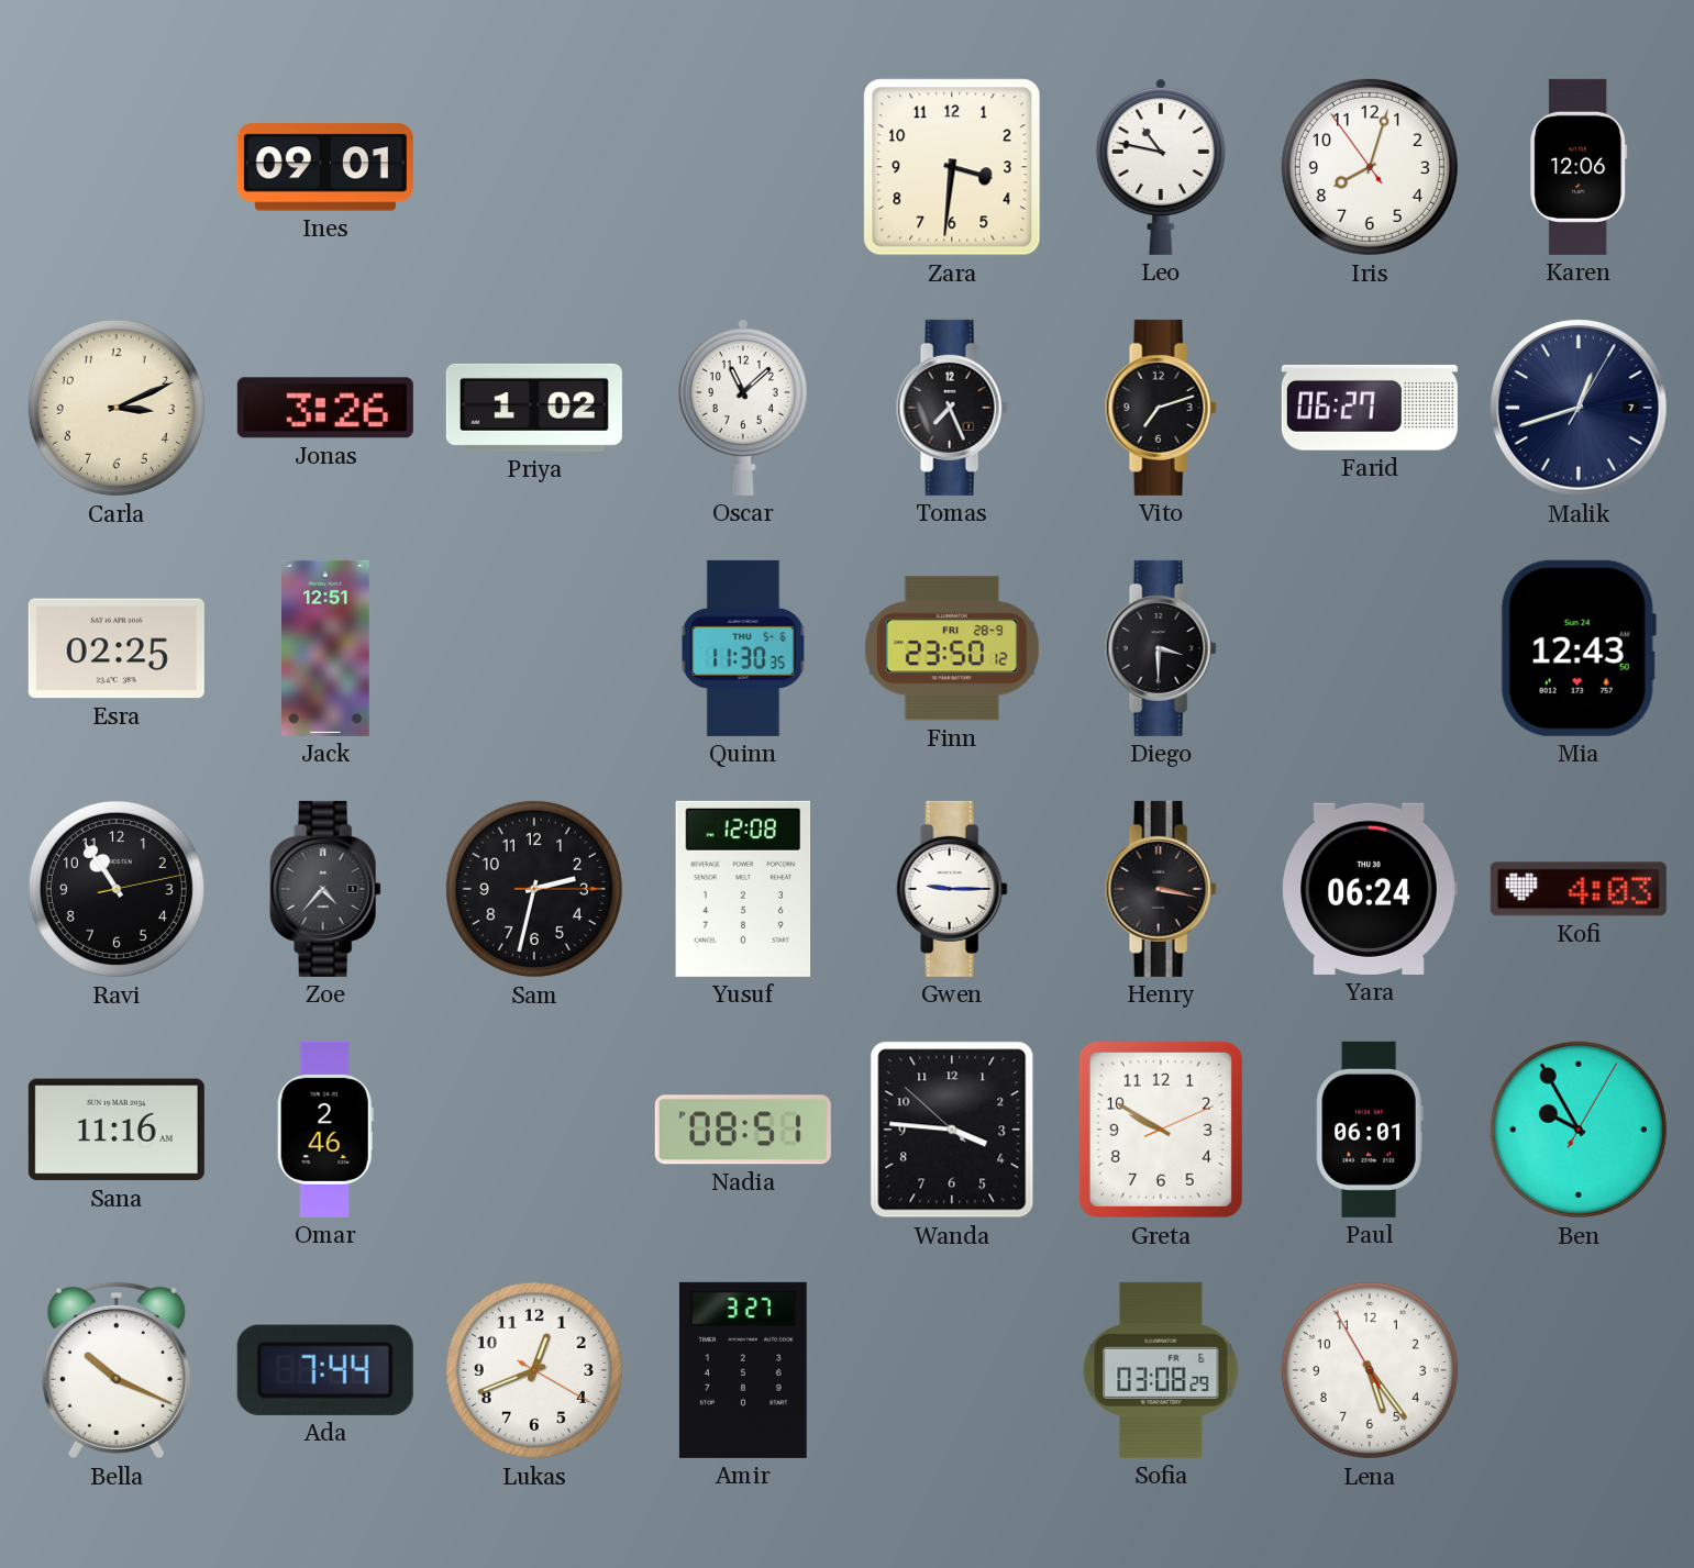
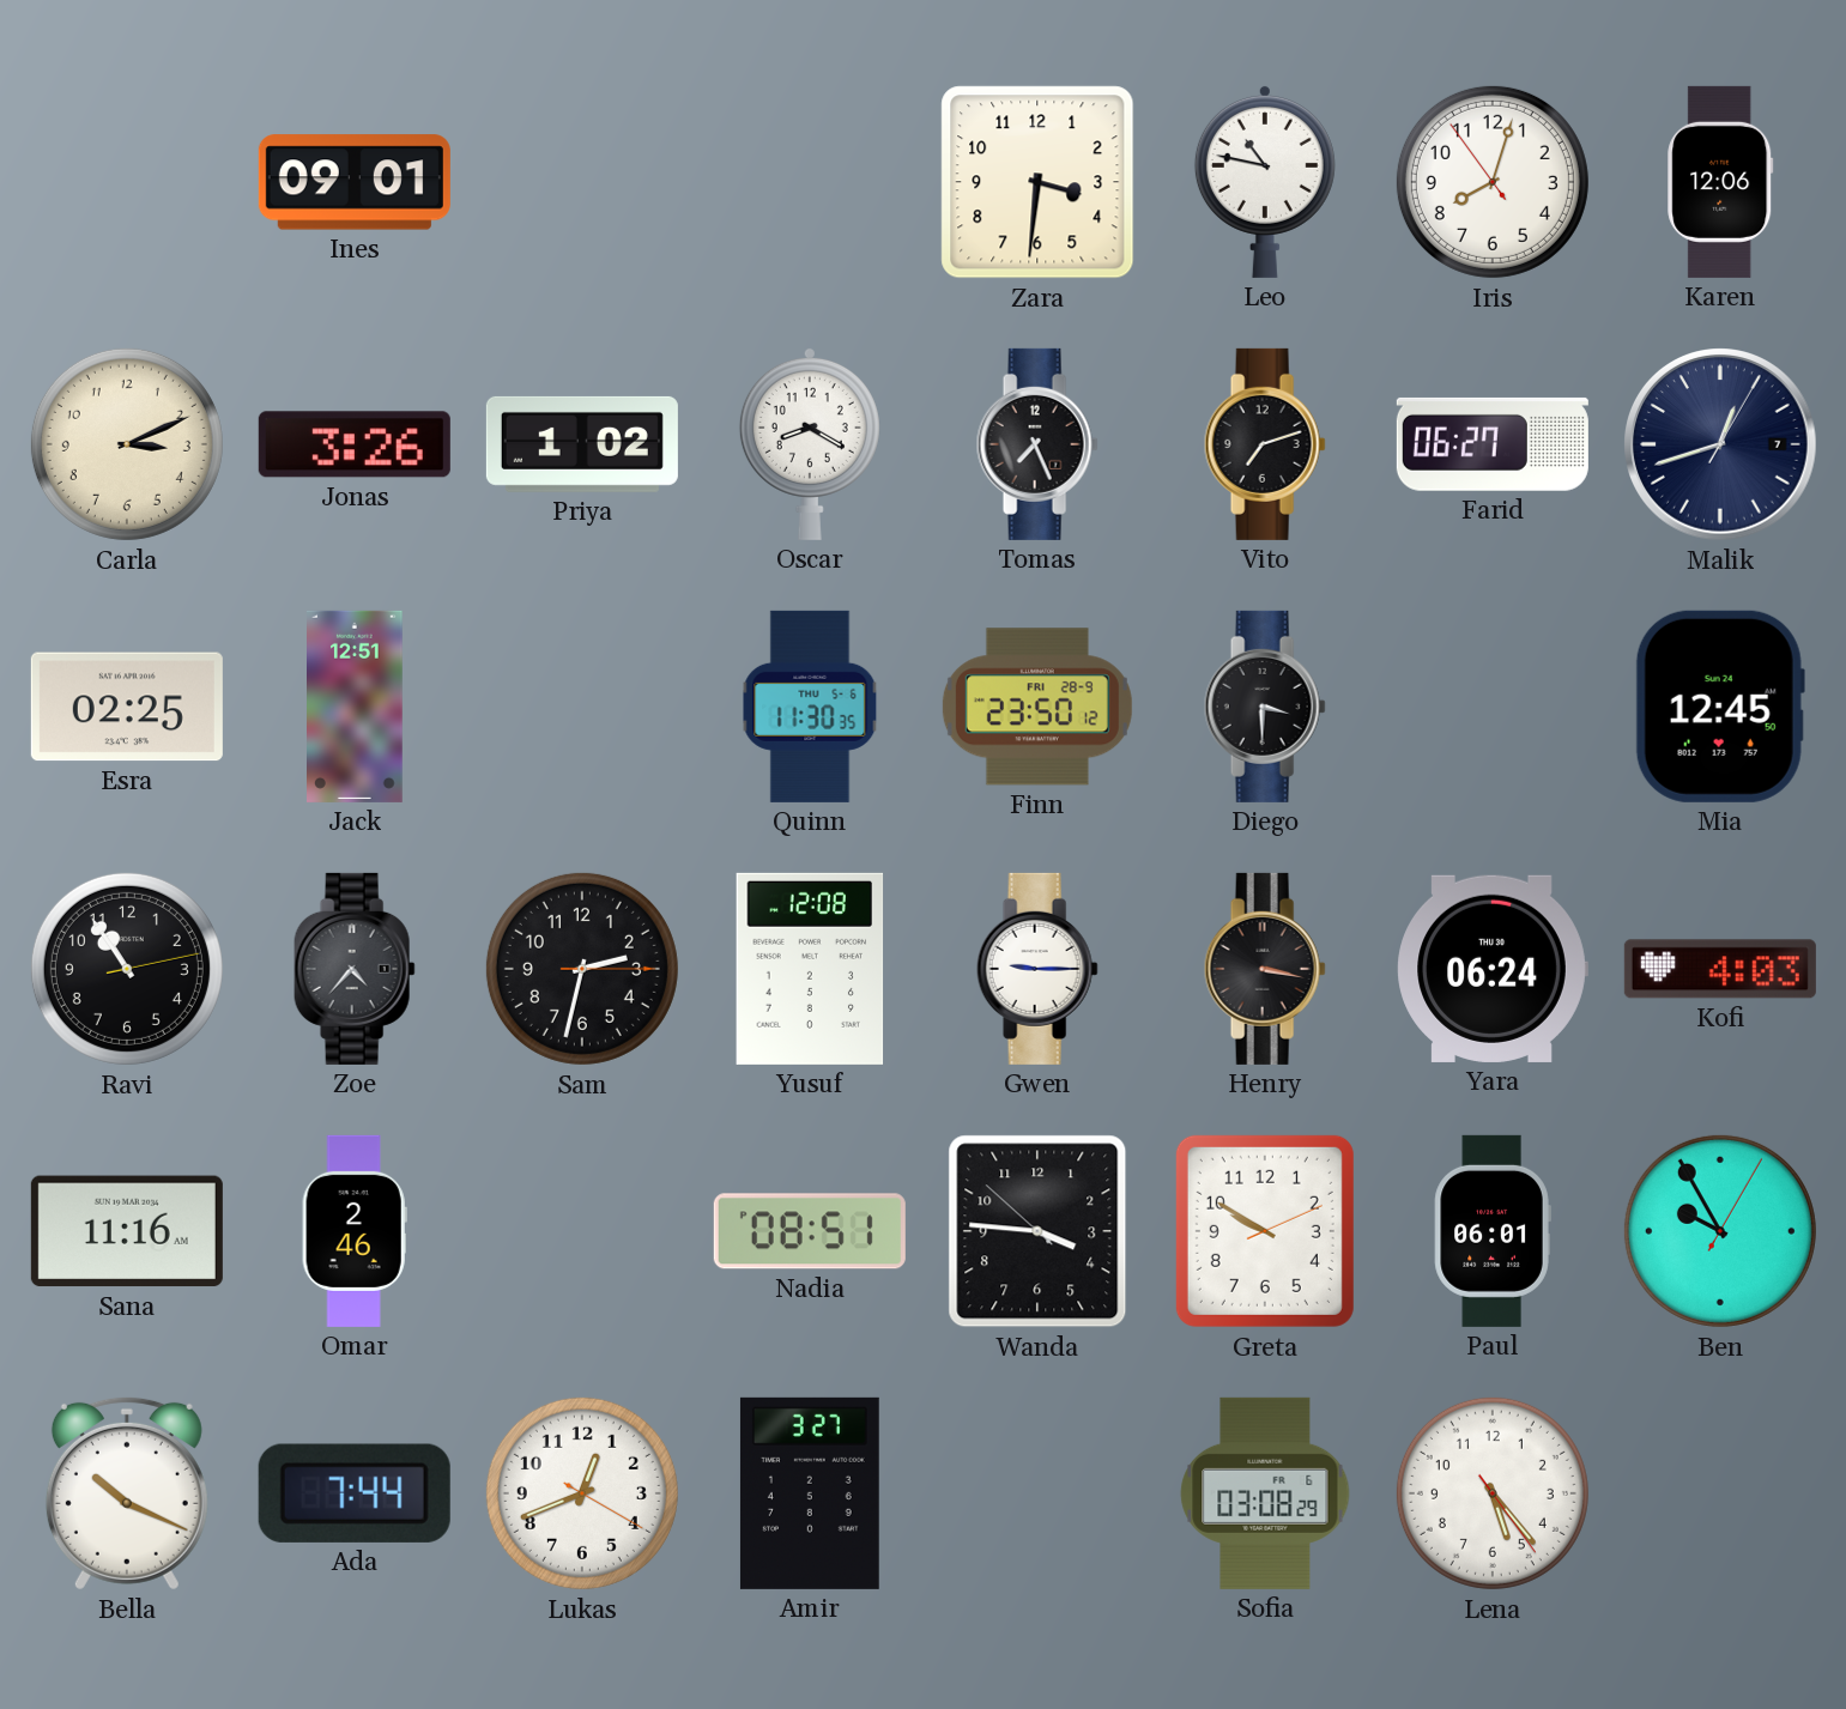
Oscar: 11:08 -> 8:20
Mia: 12:43 -> 12:45
Lena: 5:23:55 -> 5:23:24
